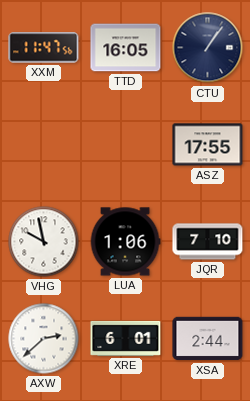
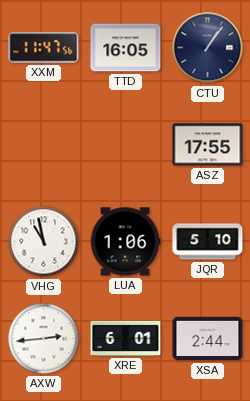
VHG: 9:58 -> 10:58
JQR: 7:10 -> 5:10
AXW: 2:38 -> 2:44
